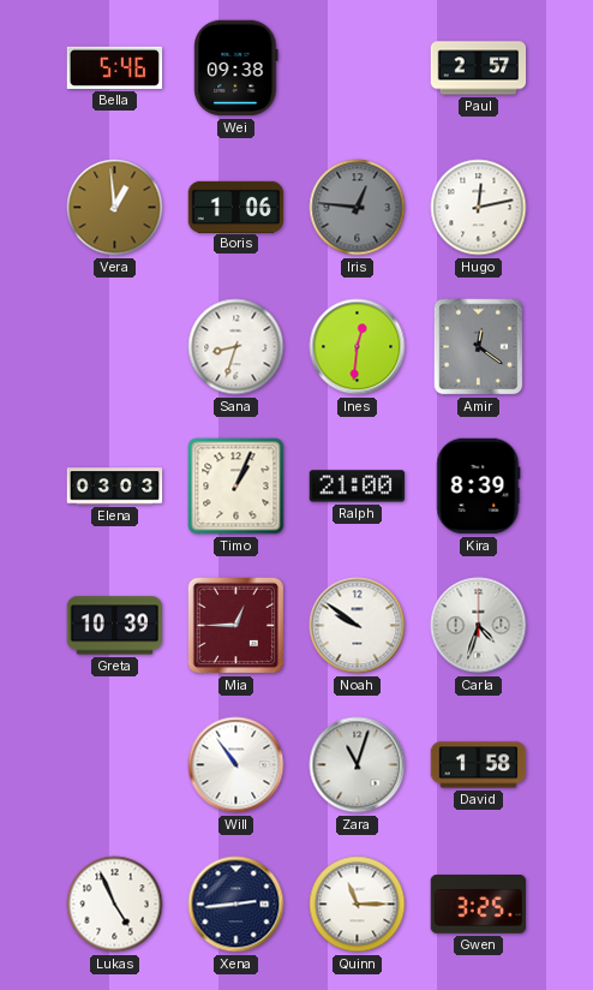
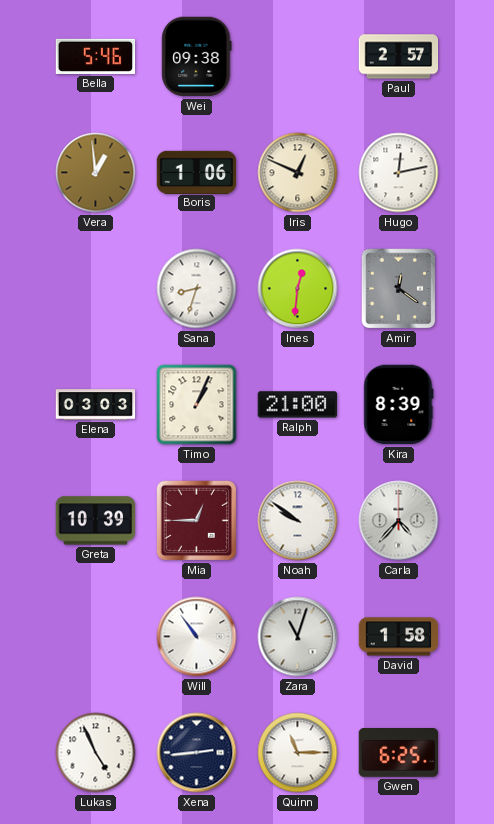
Iris: 12:46 -> 12:49
Iris dial: grey -> cream
Carla: 4:33 -> 4:37
Gwen: 3:25 -> 6:25
